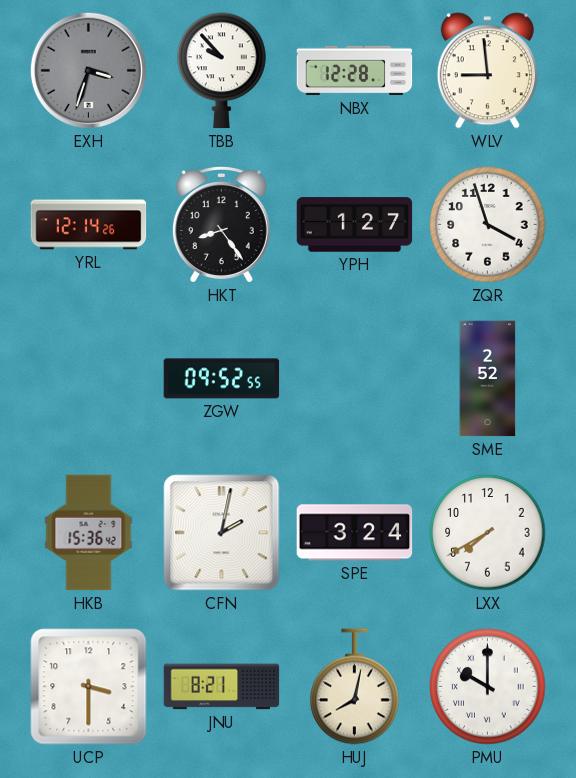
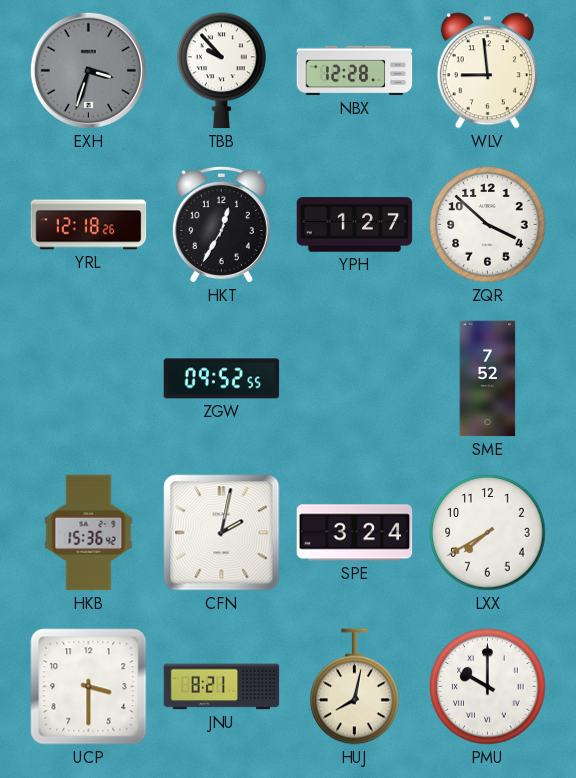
YRL: 12:14 -> 12:18
HKT: 8:24 -> 12:35
ZQR: 3:57 -> 3:52
SME: 2:52 -> 7:52
